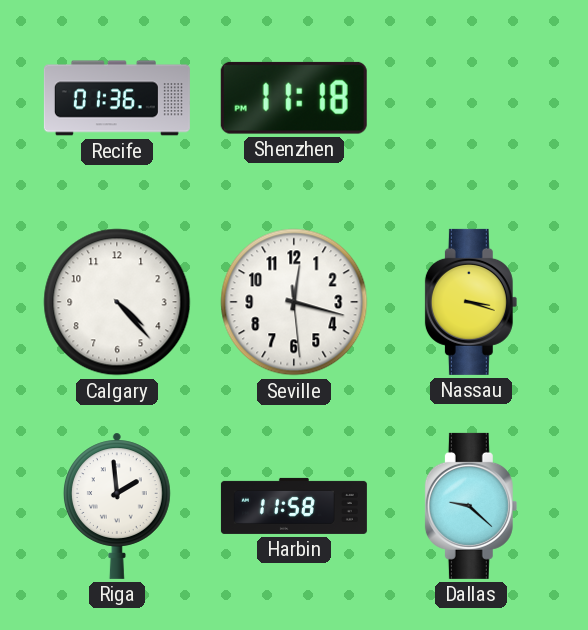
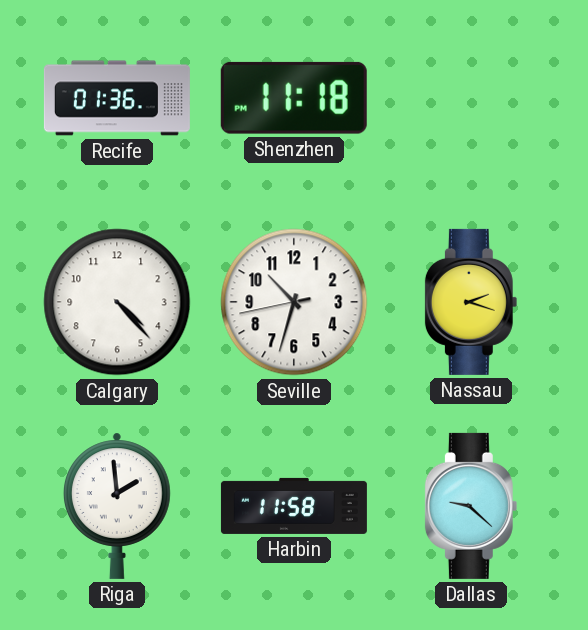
Seville: 12:17 -> 10:32
Nassau: 3:18 -> 2:18
